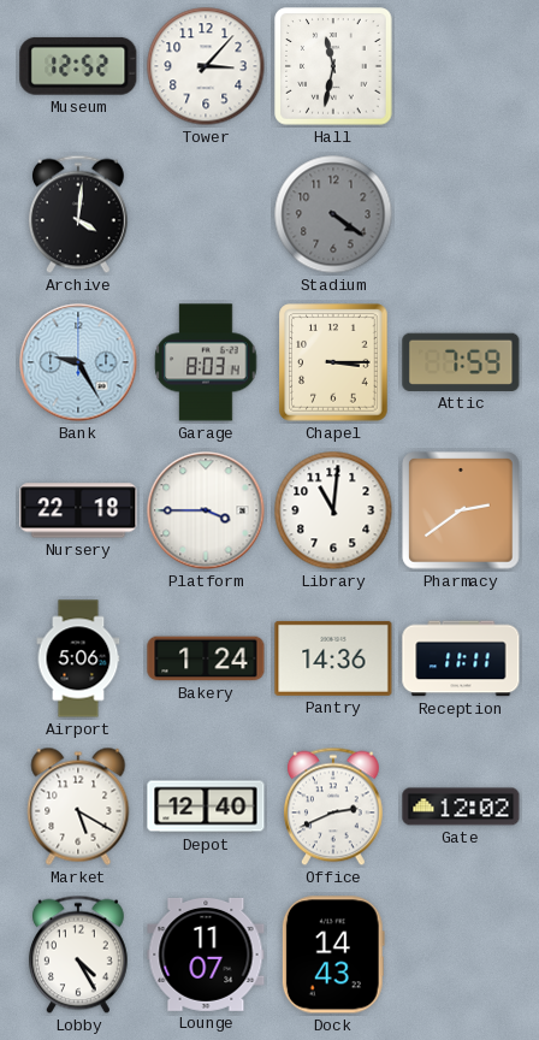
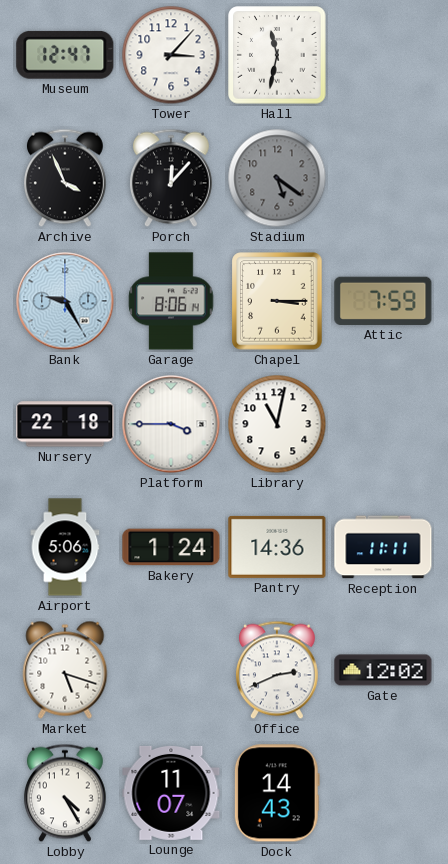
Museum: 12:52 -> 12:47
Archive: 4:01 -> 3:56
Porch: none -> 12:07
Stadium: 4:21 -> 5:21
Garage: 8:03 -> 8:06
Library: 11:01 -> 11:02
Pharmacy: 2:39 -> none
Market: 5:20 -> 5:18
Depot: 12:40 -> none
